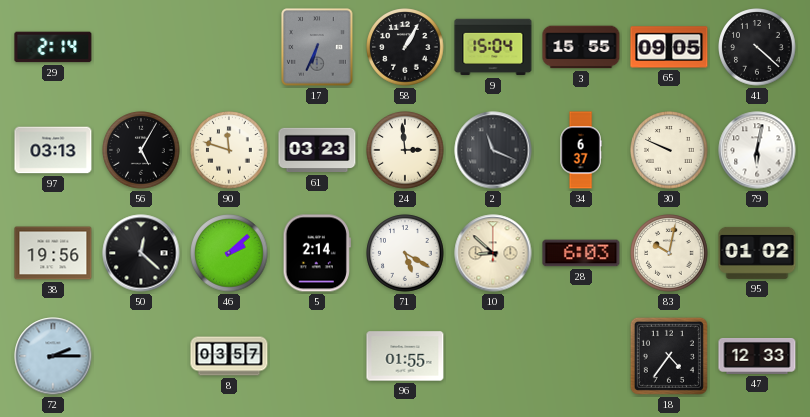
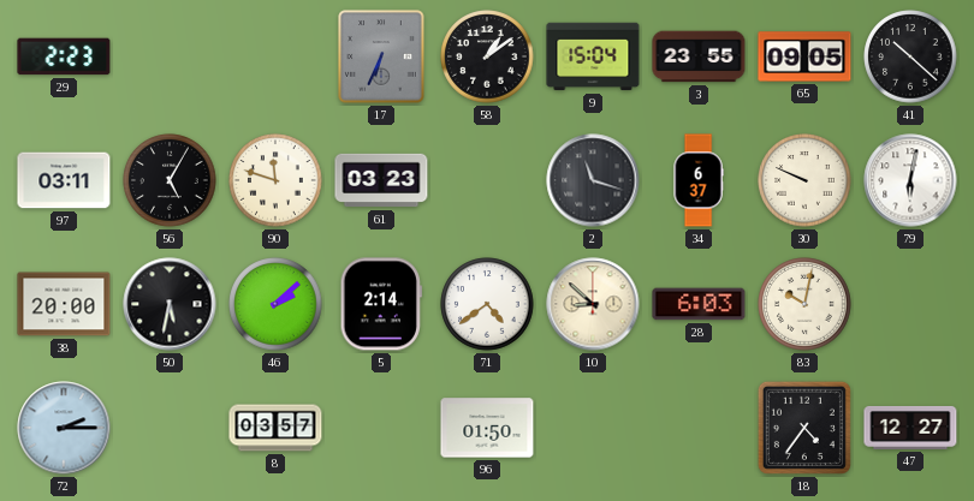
29: 2:14 -> 2:23
58: 1:05 -> 1:09
3: 15:55 -> 23:55
41: 4:22 -> 10:22
97: 03:13 -> 03:11
24: 2:59 -> none
2: 11:19 -> 11:18
38: 19:56 -> 20:00
50: 12:22 -> 5:32
71: 5:20 -> 4:39
95: 01:02 -> none
96: 01:55 -> 01:50
47: 12:33 -> 12:27
